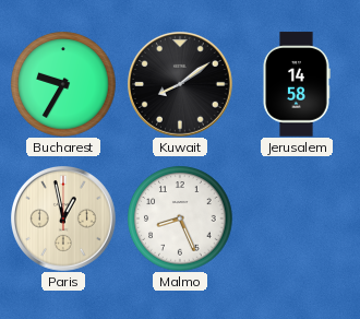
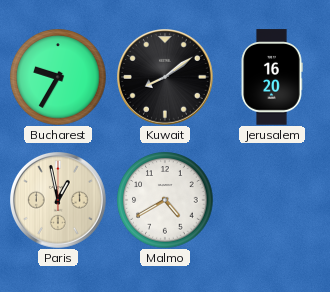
Jerusalem: 14:58 -> 16:20
Malmo: 8:26 -> 4:40
